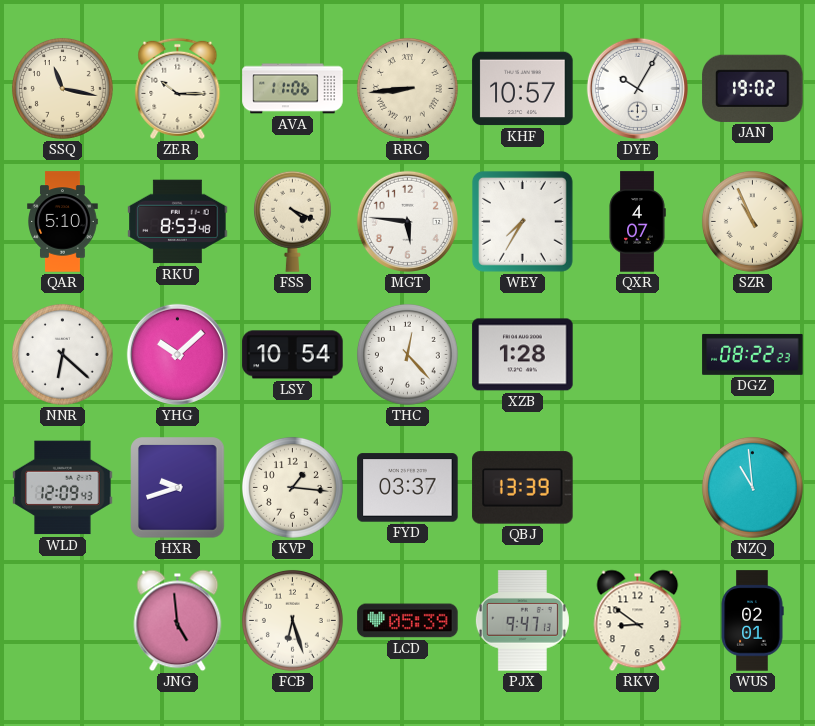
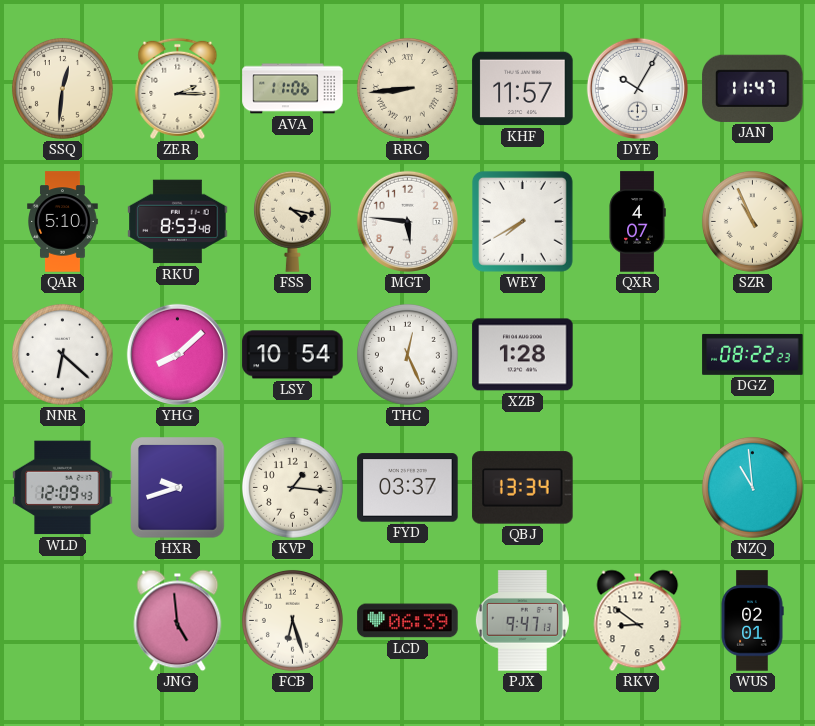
SSQ: 11:17 -> 12:31
ZER: 10:15 -> 2:15
KHF: 10:57 -> 11:57
JAN: 19:02 -> 11:47
FSS: 4:19 -> 4:17
WEY: 7:35 -> 7:40
YHG: 10:08 -> 8:08
THC: 12:23 -> 12:26
QBJ: 13:39 -> 13:34
LCD: 05:39 -> 06:39
